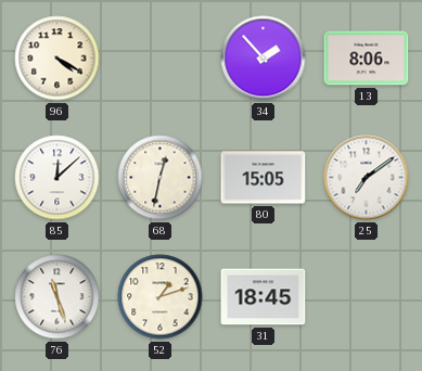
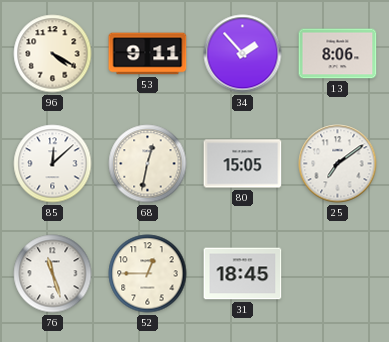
53: none -> 9:11
52: 1:12 -> 12:45
